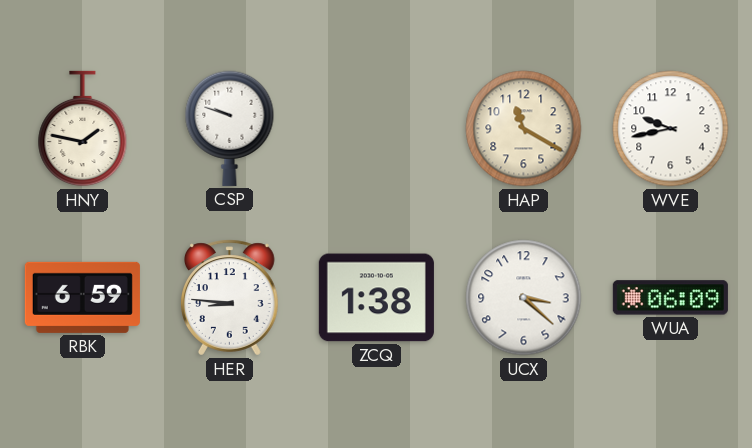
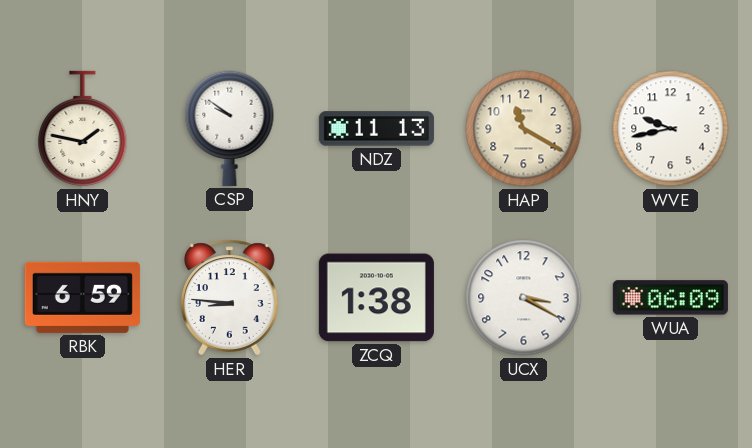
CSP: 9:48 -> 9:51
NDZ: none -> 11:13
UCX: 3:22 -> 3:20
